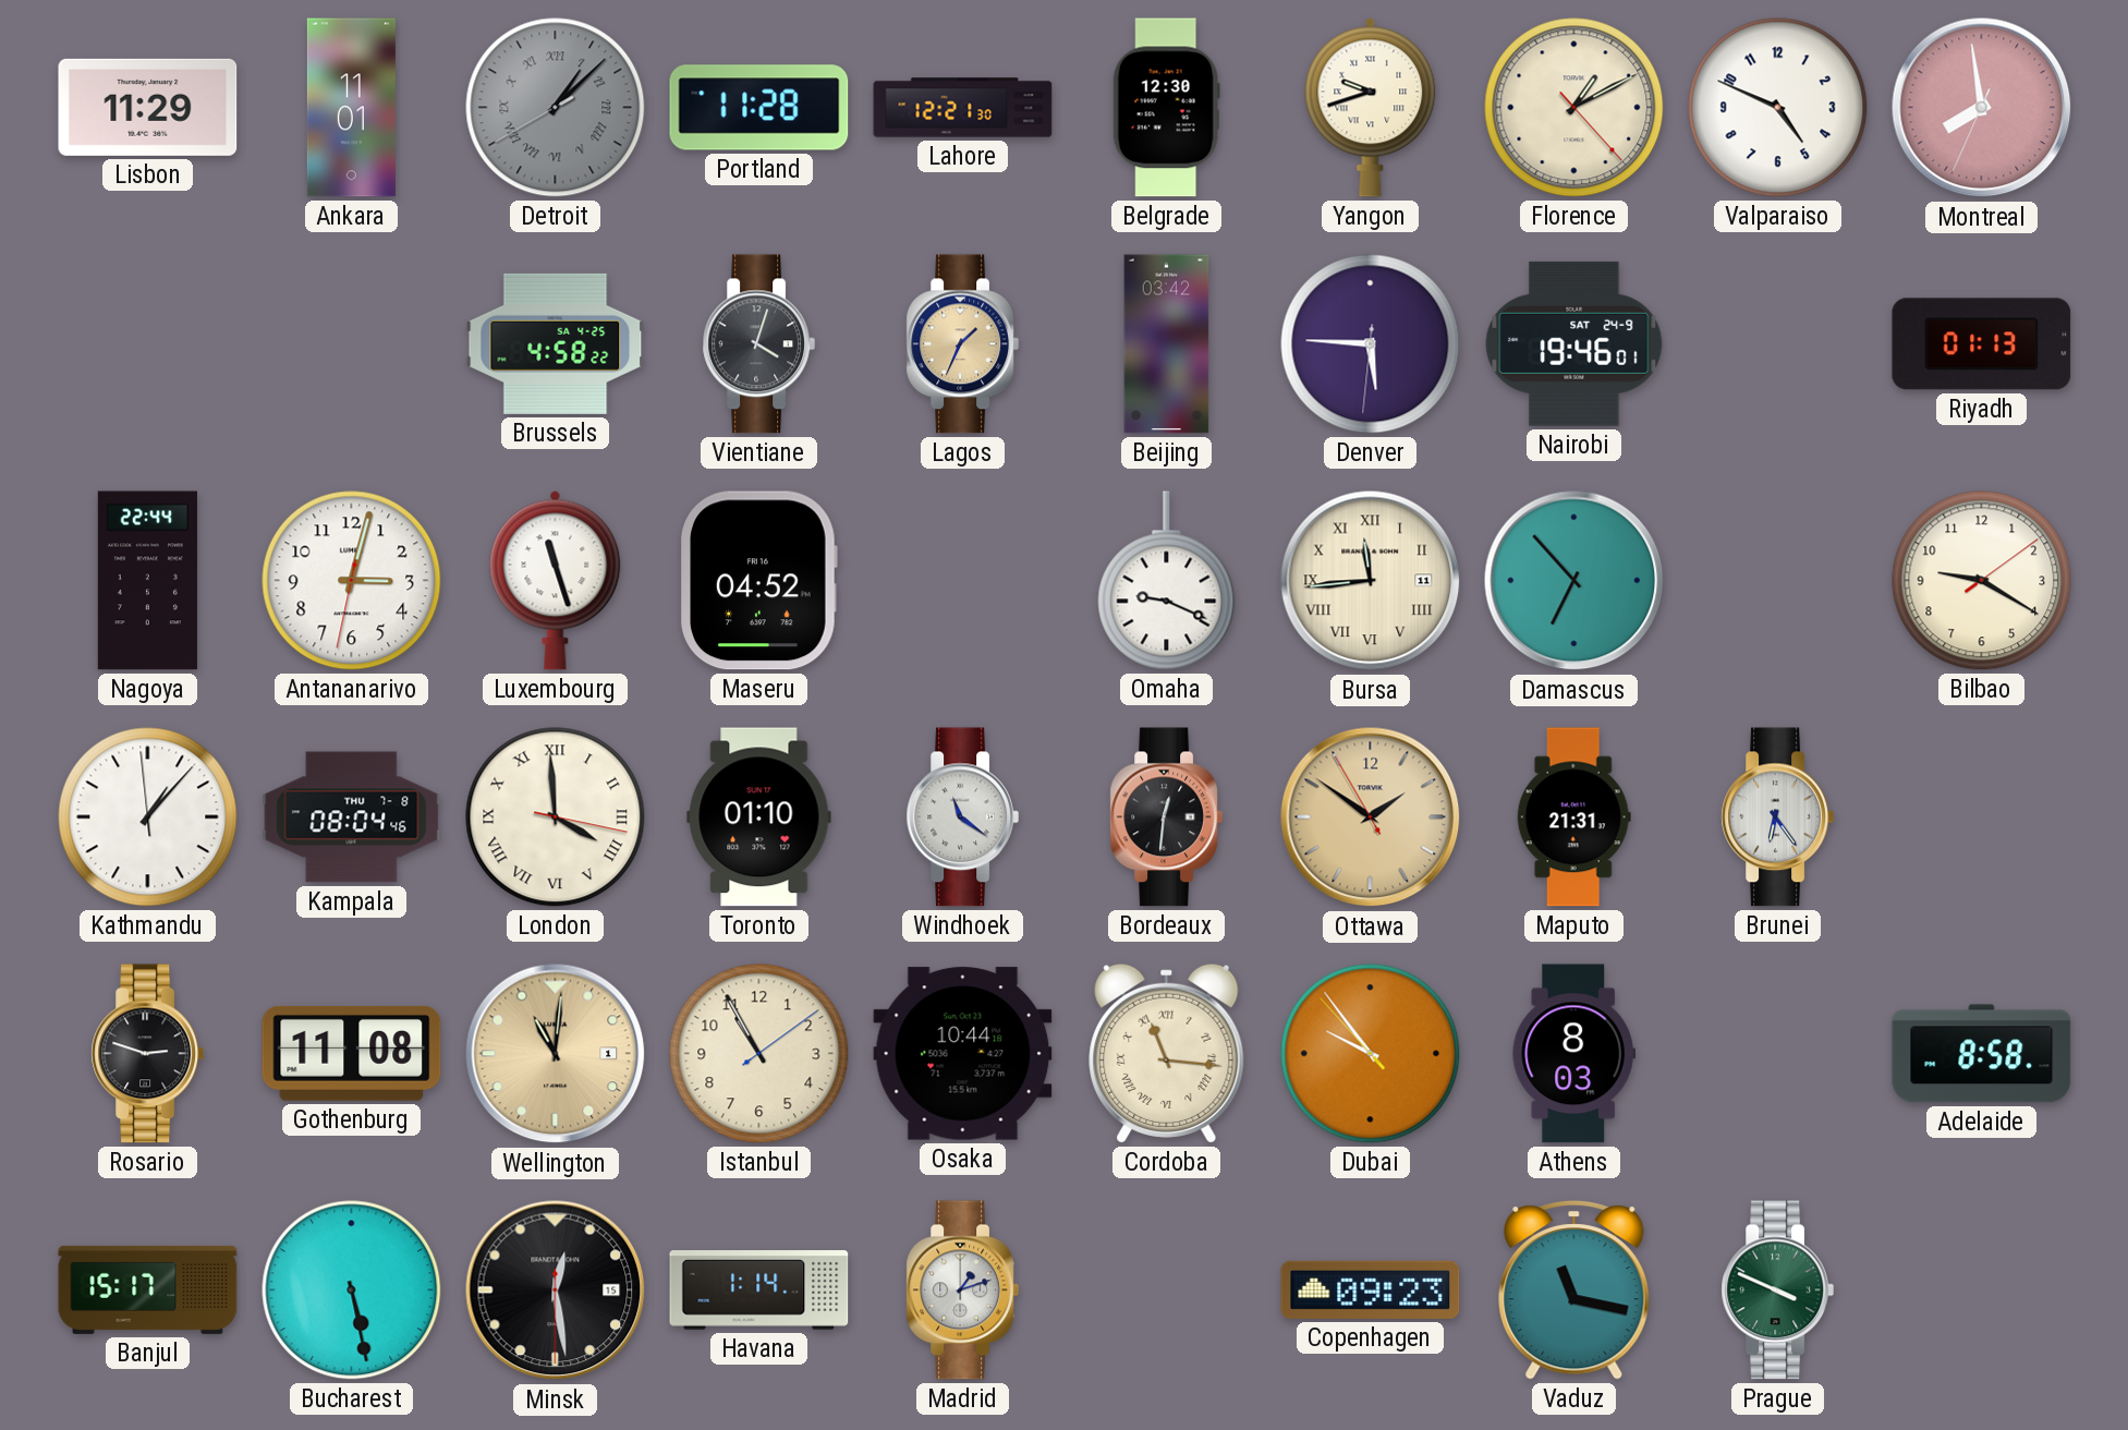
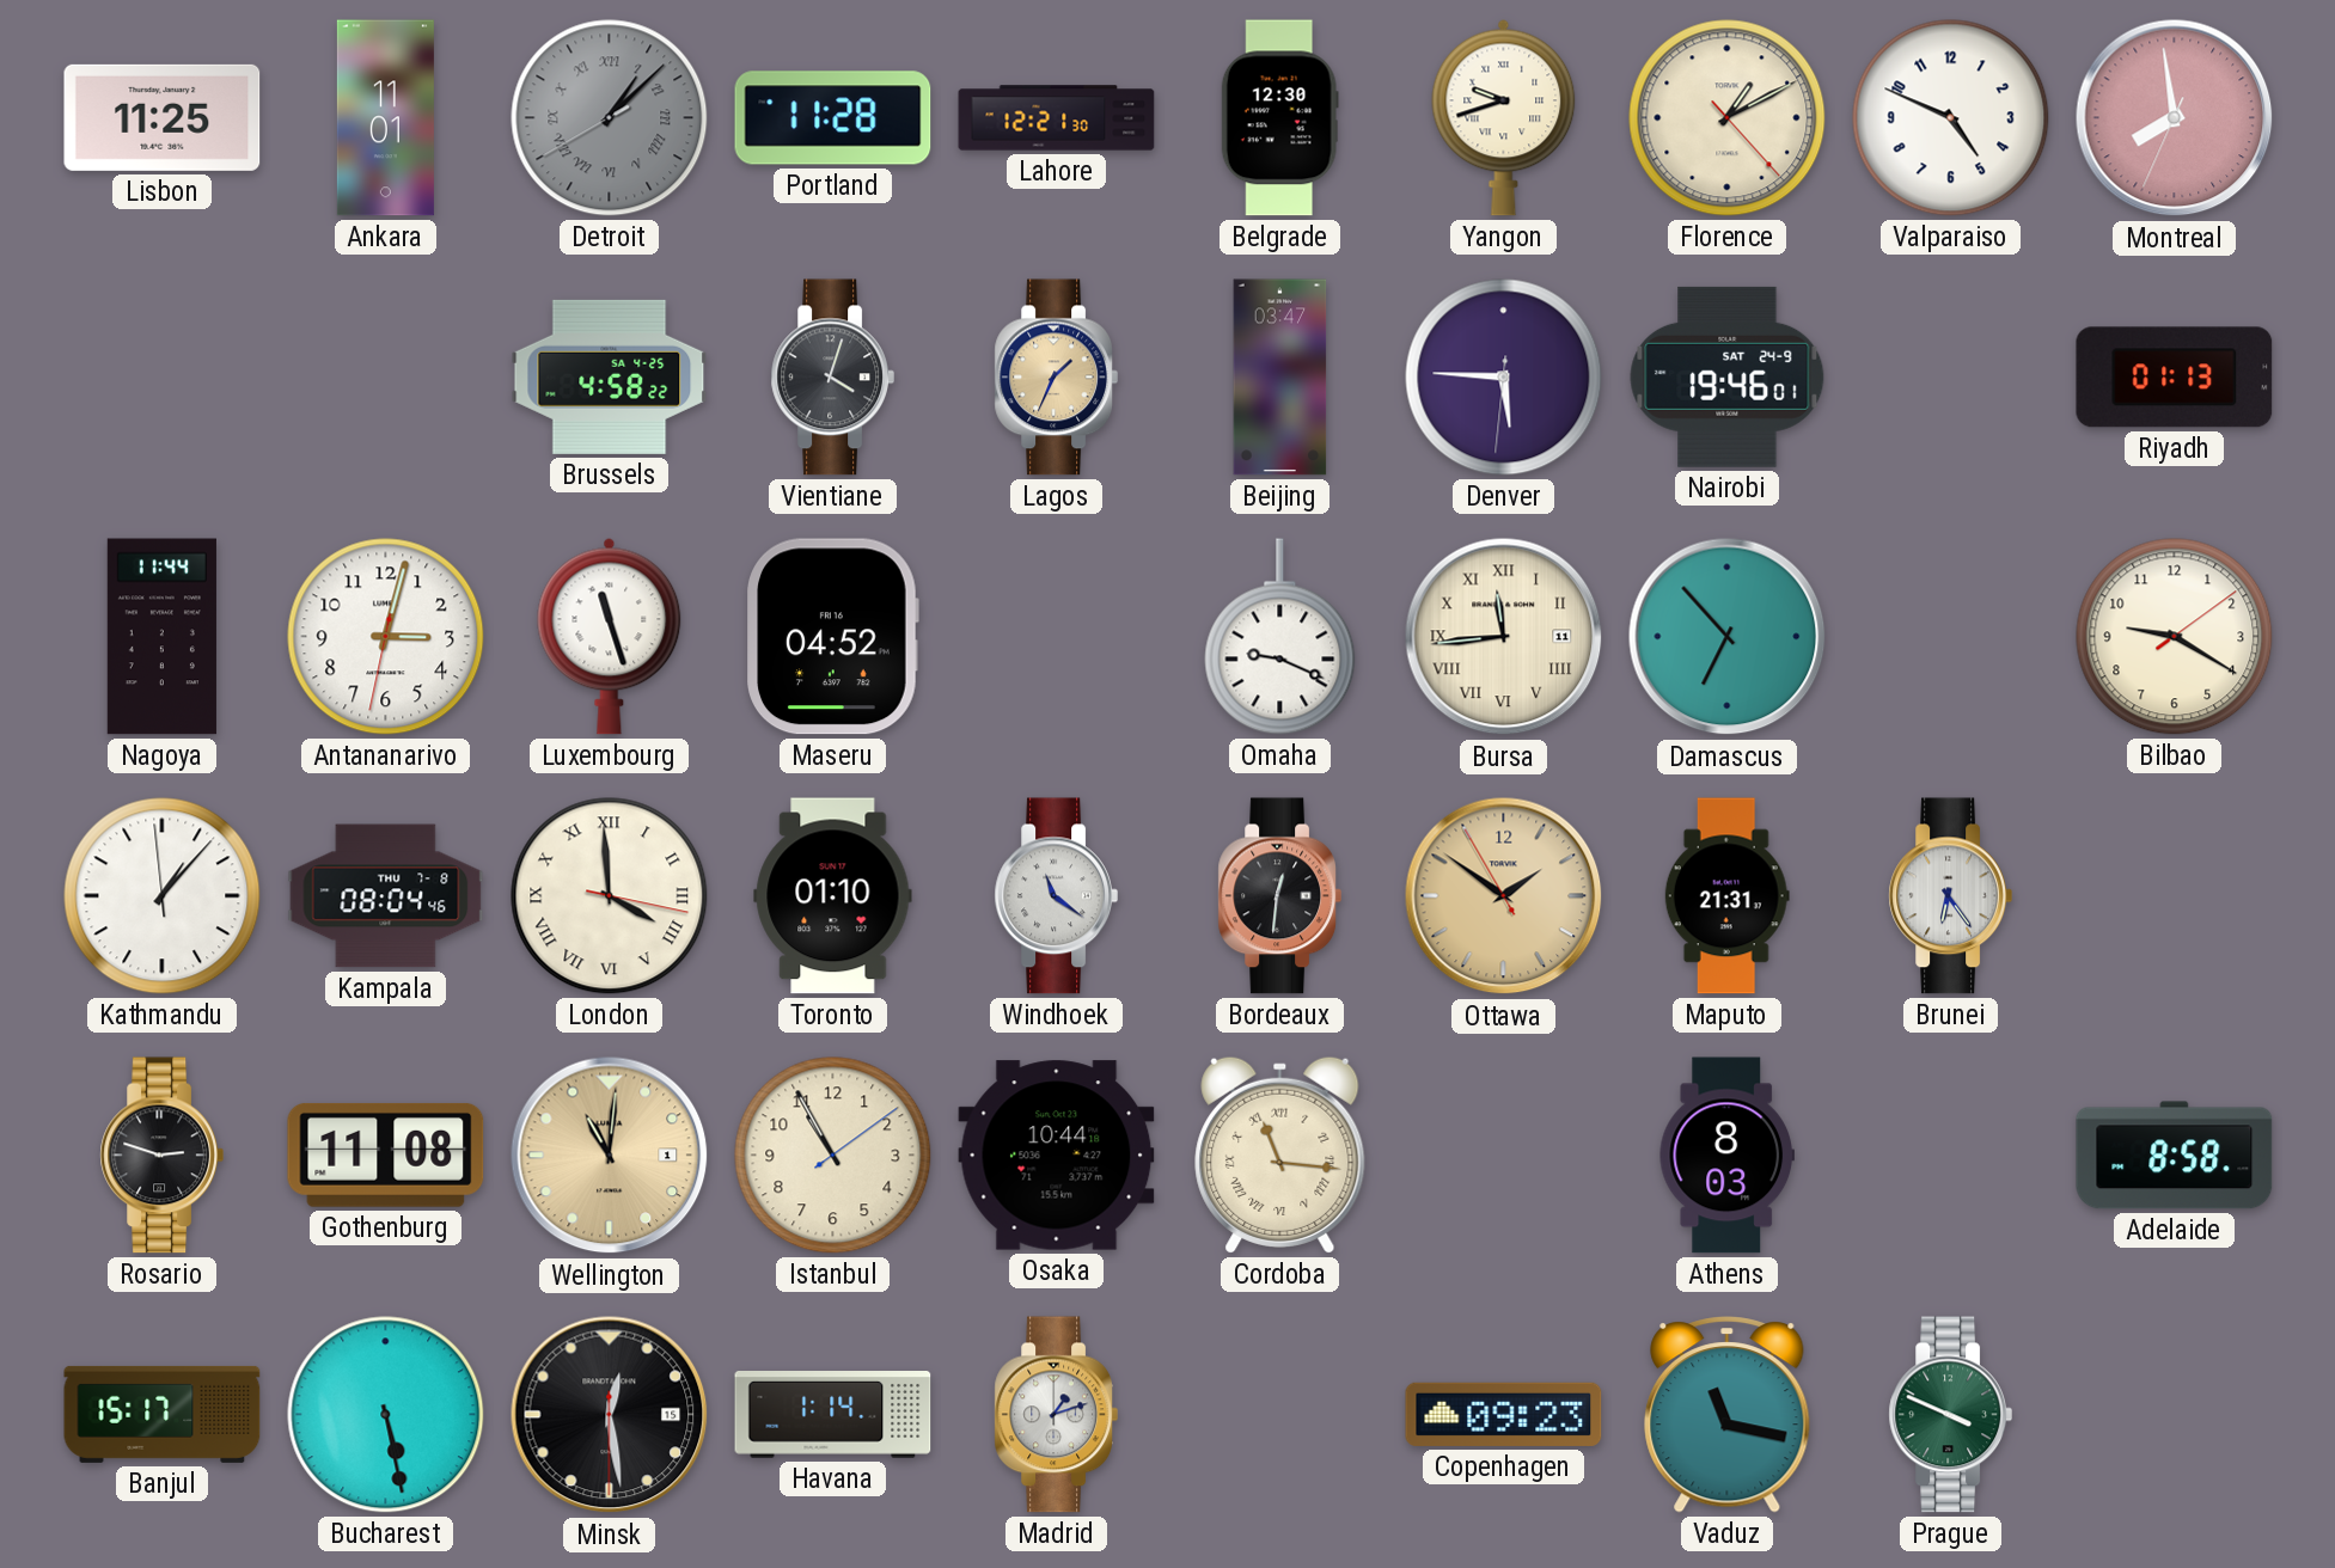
Lisbon: 11:29 -> 11:25
Beijing: 03:42 -> 03:47
Nagoya: 22:44 -> 11:44
Dubai: 9:53 -> none
